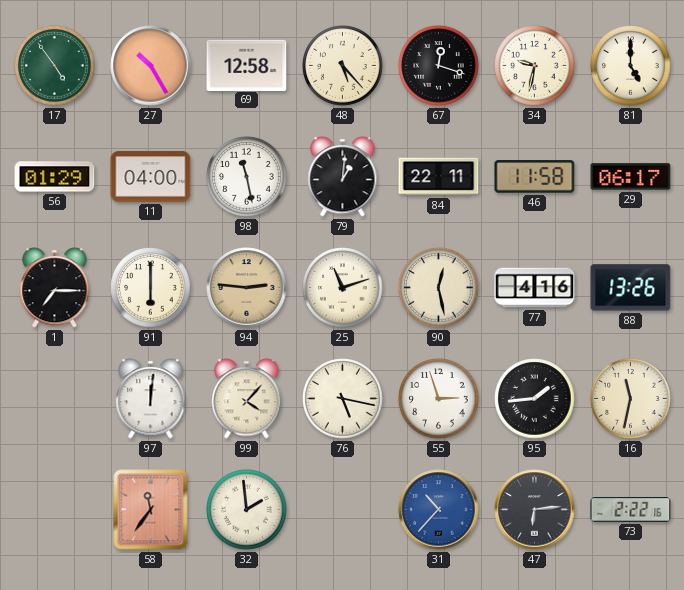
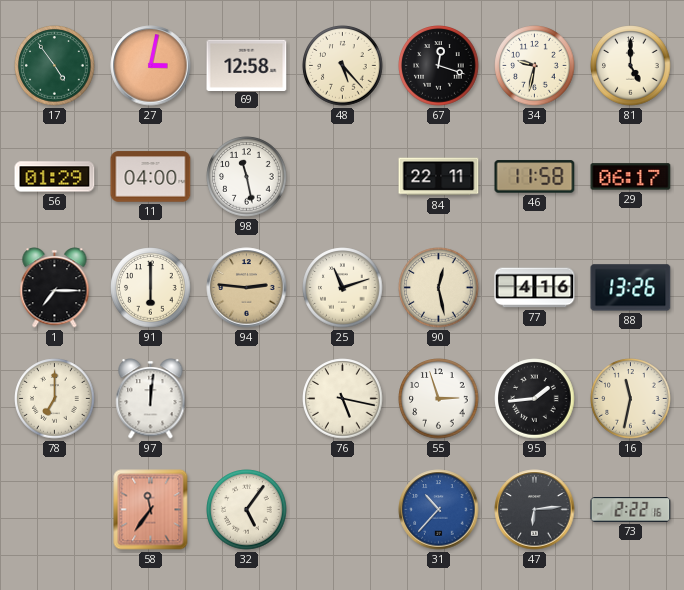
27: 10:25 -> 3:02
79: 1:01 -> none
78: none -> 7:00
99: 4:07 -> none
32: 1:59 -> 5:06
